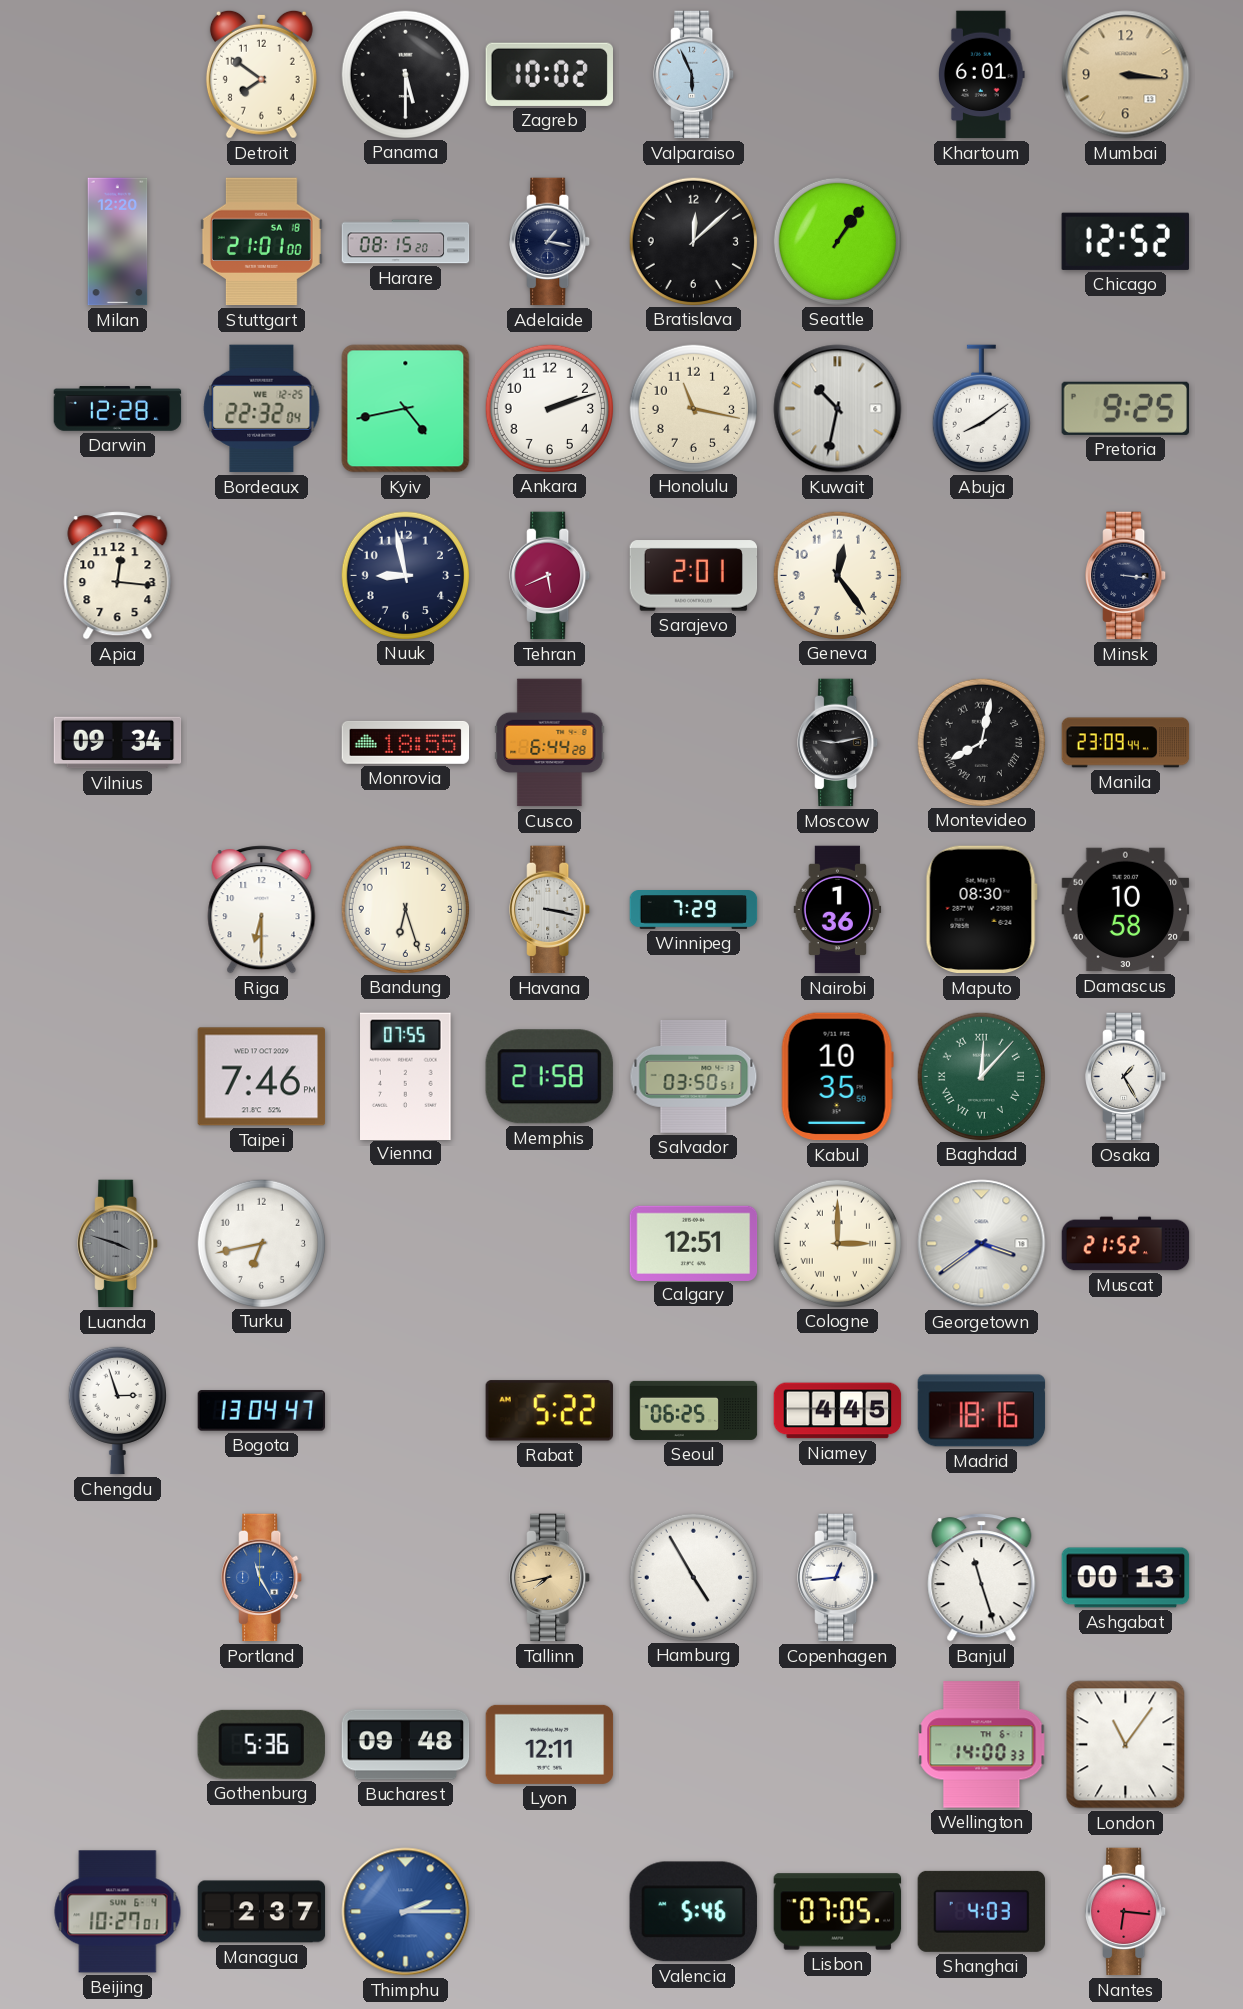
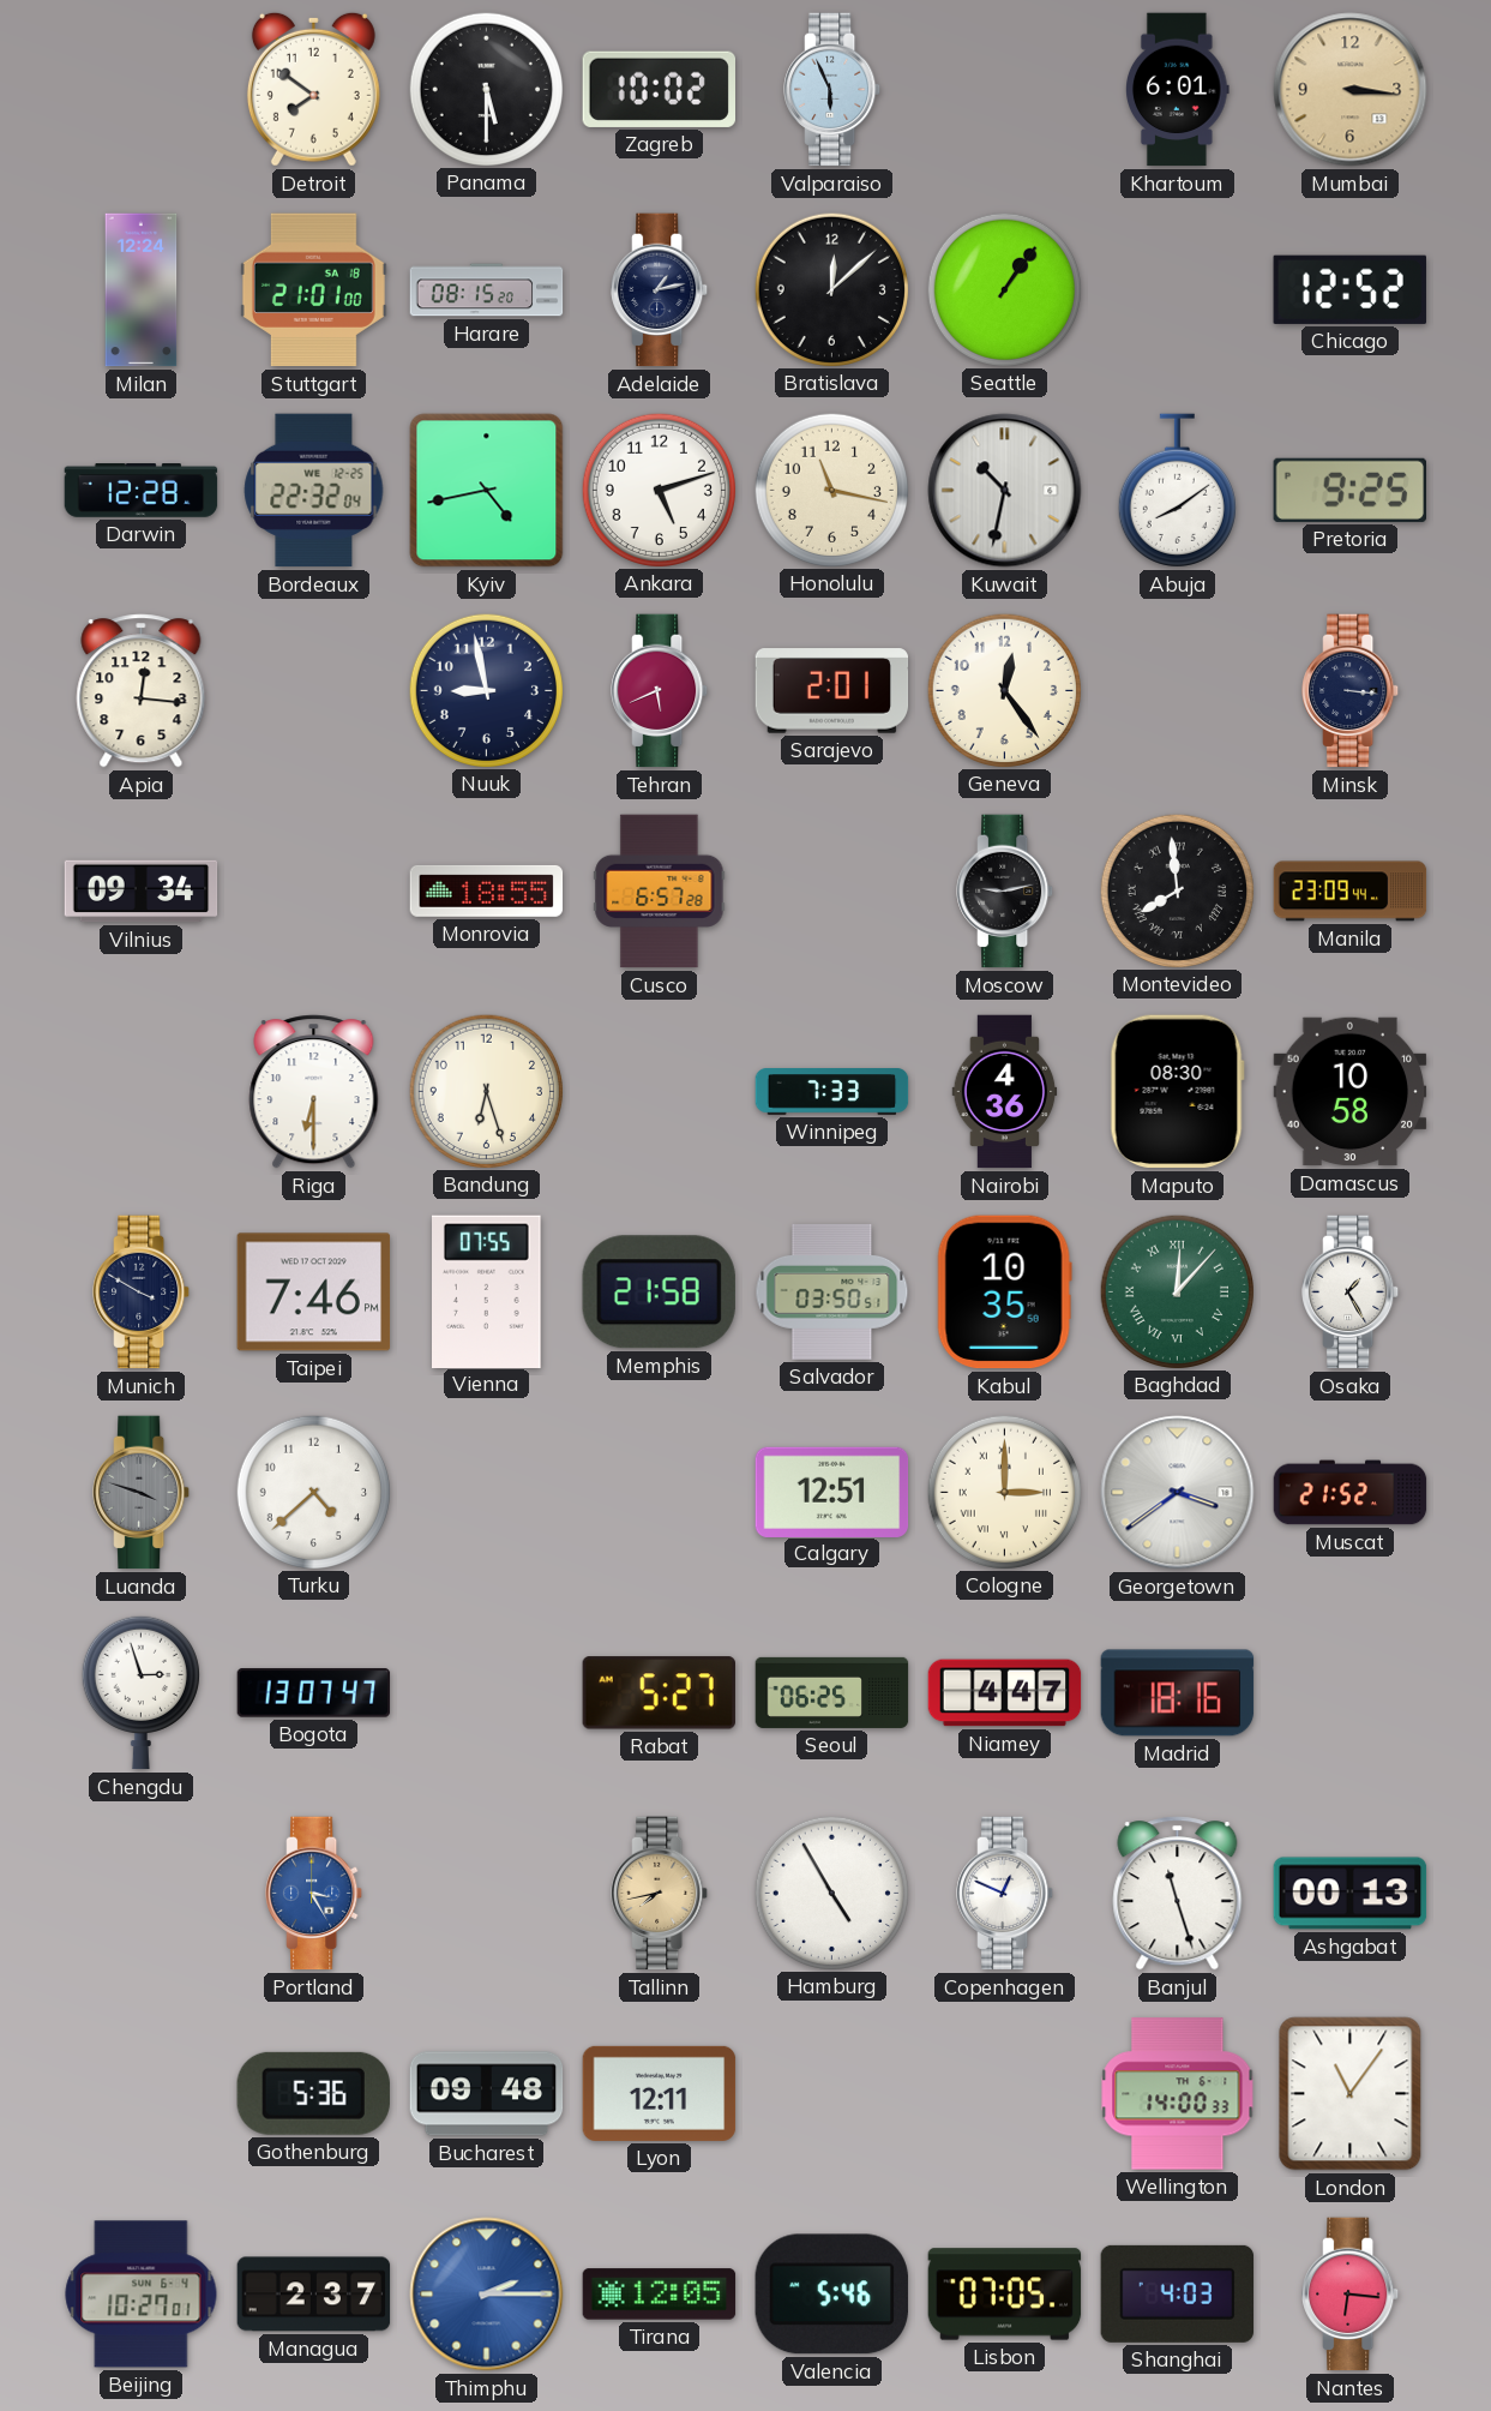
Milan: 12:20 -> 12:24
Adelaide: 1:17 -> 1:13
Ankara: 2:12 -> 5:12
Cusco: 6:44 -> 6:57
Montevideo: 8:02 -> 7:59
Havana: 3:17 -> none
Winnipeg: 7:29 -> 7:33
Nairobi: 1:36 -> 4:36
Munich: none -> 3:50
Turku: 6:43 -> 4:38
Bogota: 13:04 -> 13:07
Rabat: 5:22 -> 5:27
Niamey: 4:45 -> 4:47
Portland: 11:25 -> 3:25
Copenhagen: 12:44 -> 12:49
Tirana: none -> 12:05
